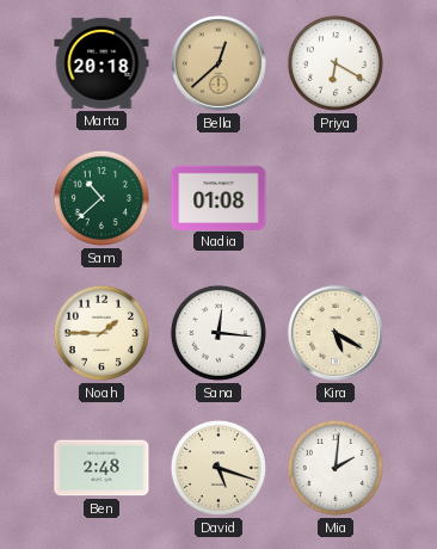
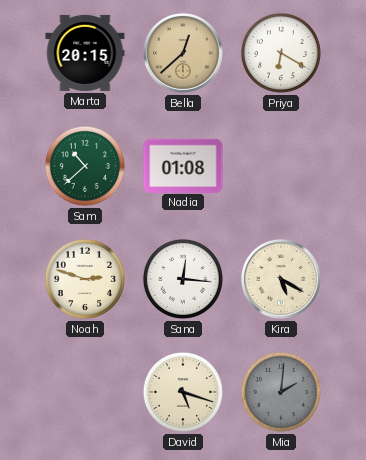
Marta: 20:18 -> 20:15
Noah: 1:45 -> 2:48
Ben: 2:48 -> none
Mia dial: white -> grey
